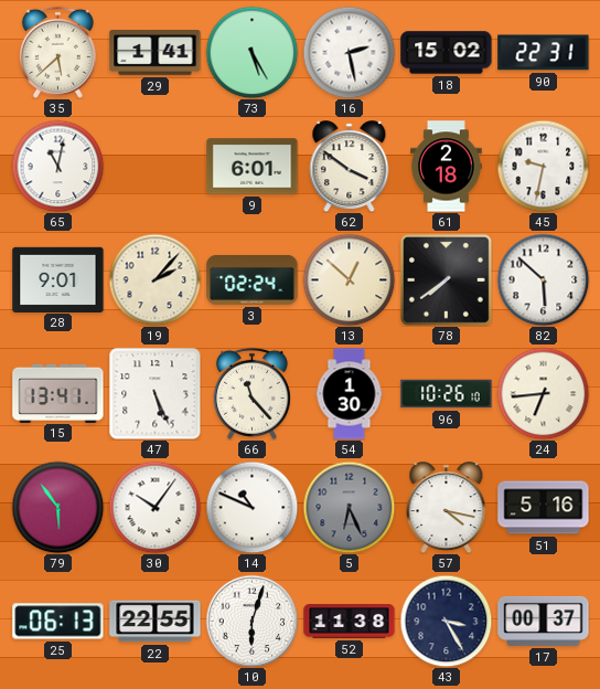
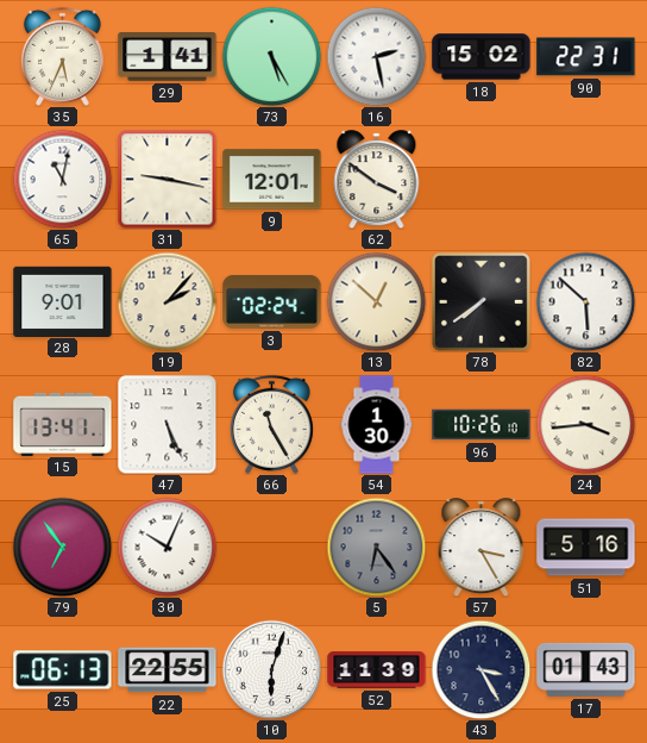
35: 5:38 -> 5:34
31: none -> 9:17
9: 6:01 -> 12:01
61: 2:18 -> none
45: 9:32 -> none
66: 11:23 -> 11:25
24: 6:44 -> 3:44
79: 5:54 -> 6:54
30: 10:06 -> 10:04
14: 10:49 -> none
5: 6:26 -> 6:24
57: 4:17 -> 3:25
52: 11:38 -> 11:39
17: 00:37 -> 01:43
